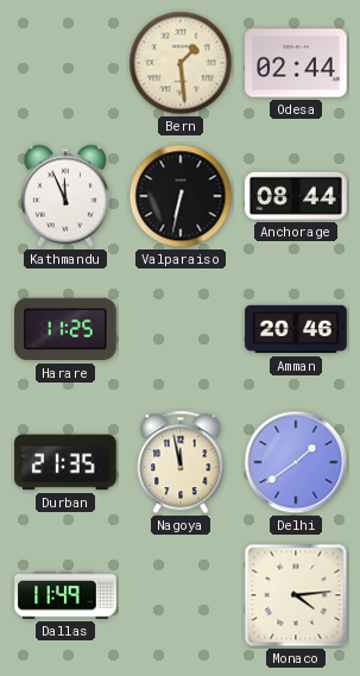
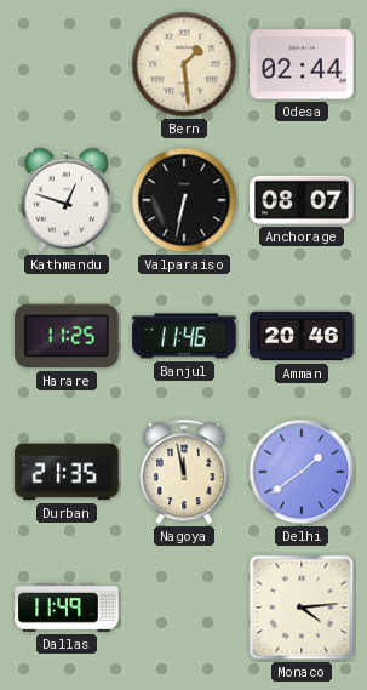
Kathmandu: 11:56 -> 12:48
Anchorage: 08:44 -> 08:07
Banjul: none -> 11:46
